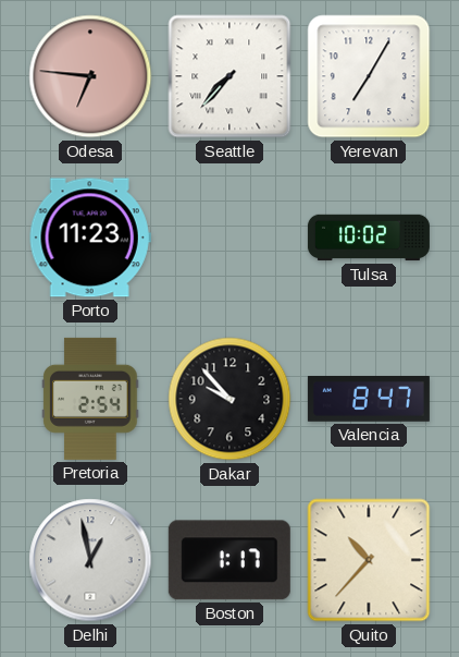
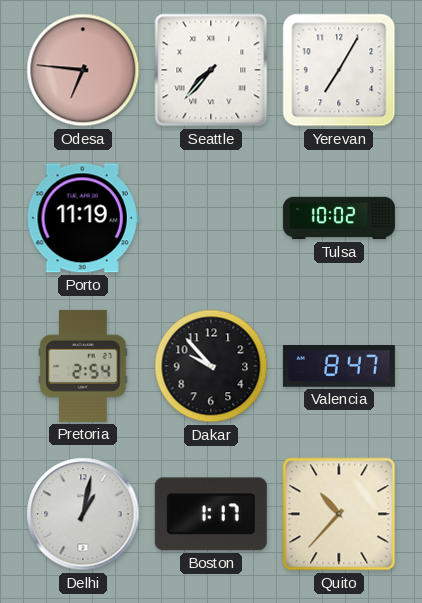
Porto: 11:23 -> 11:19
Delhi: 12:58 -> 1:02
